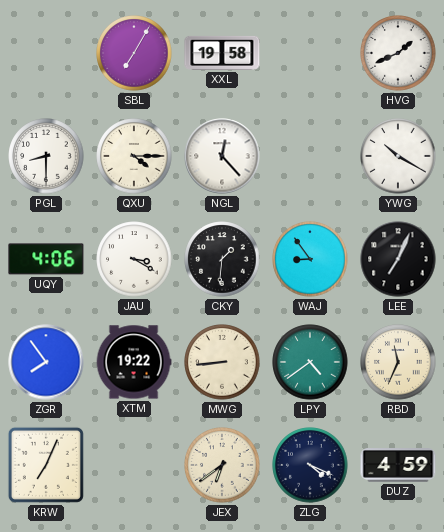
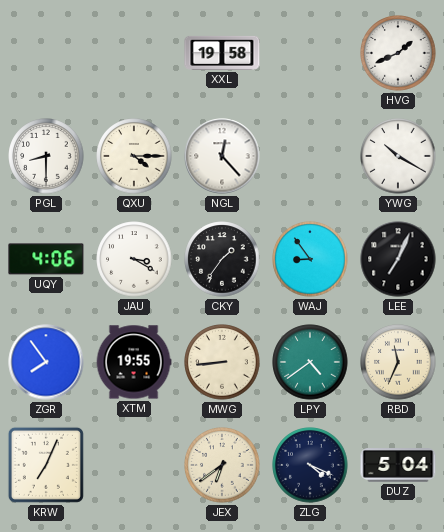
SBL: 7:05 -> none
CKY: 1:31 -> 1:36
XTM: 19:22 -> 19:55
DUZ: 4:59 -> 5:04
